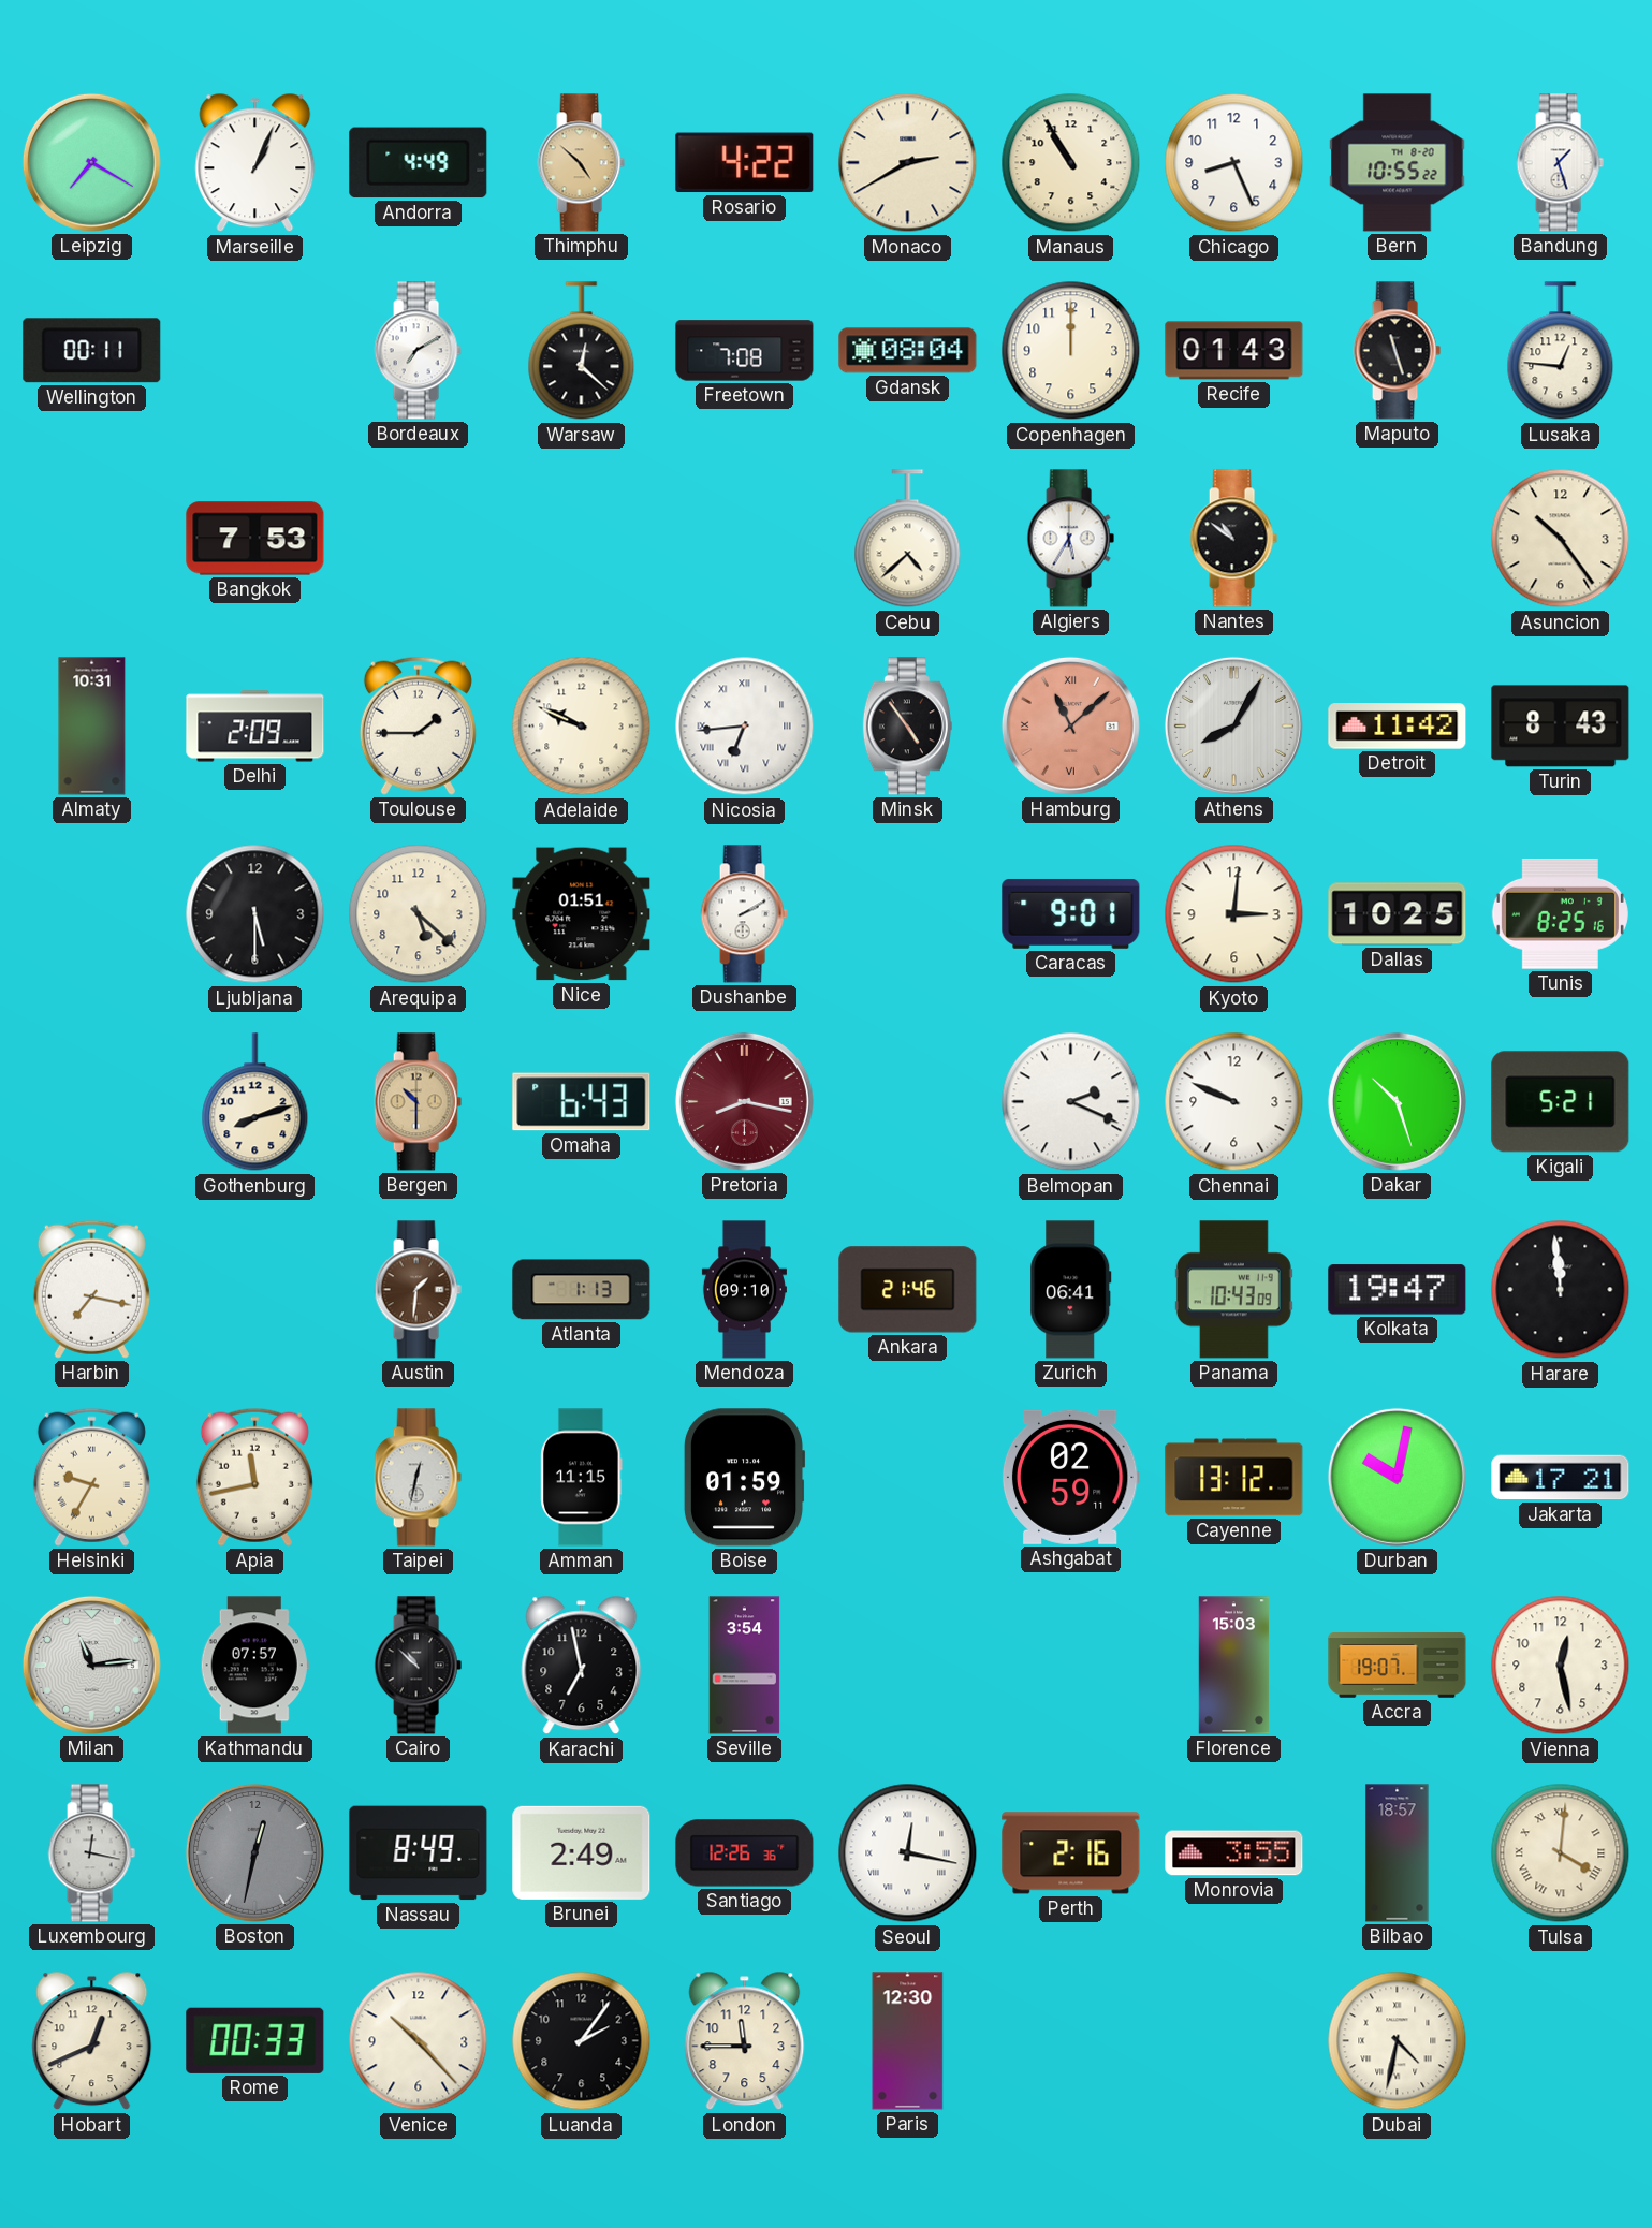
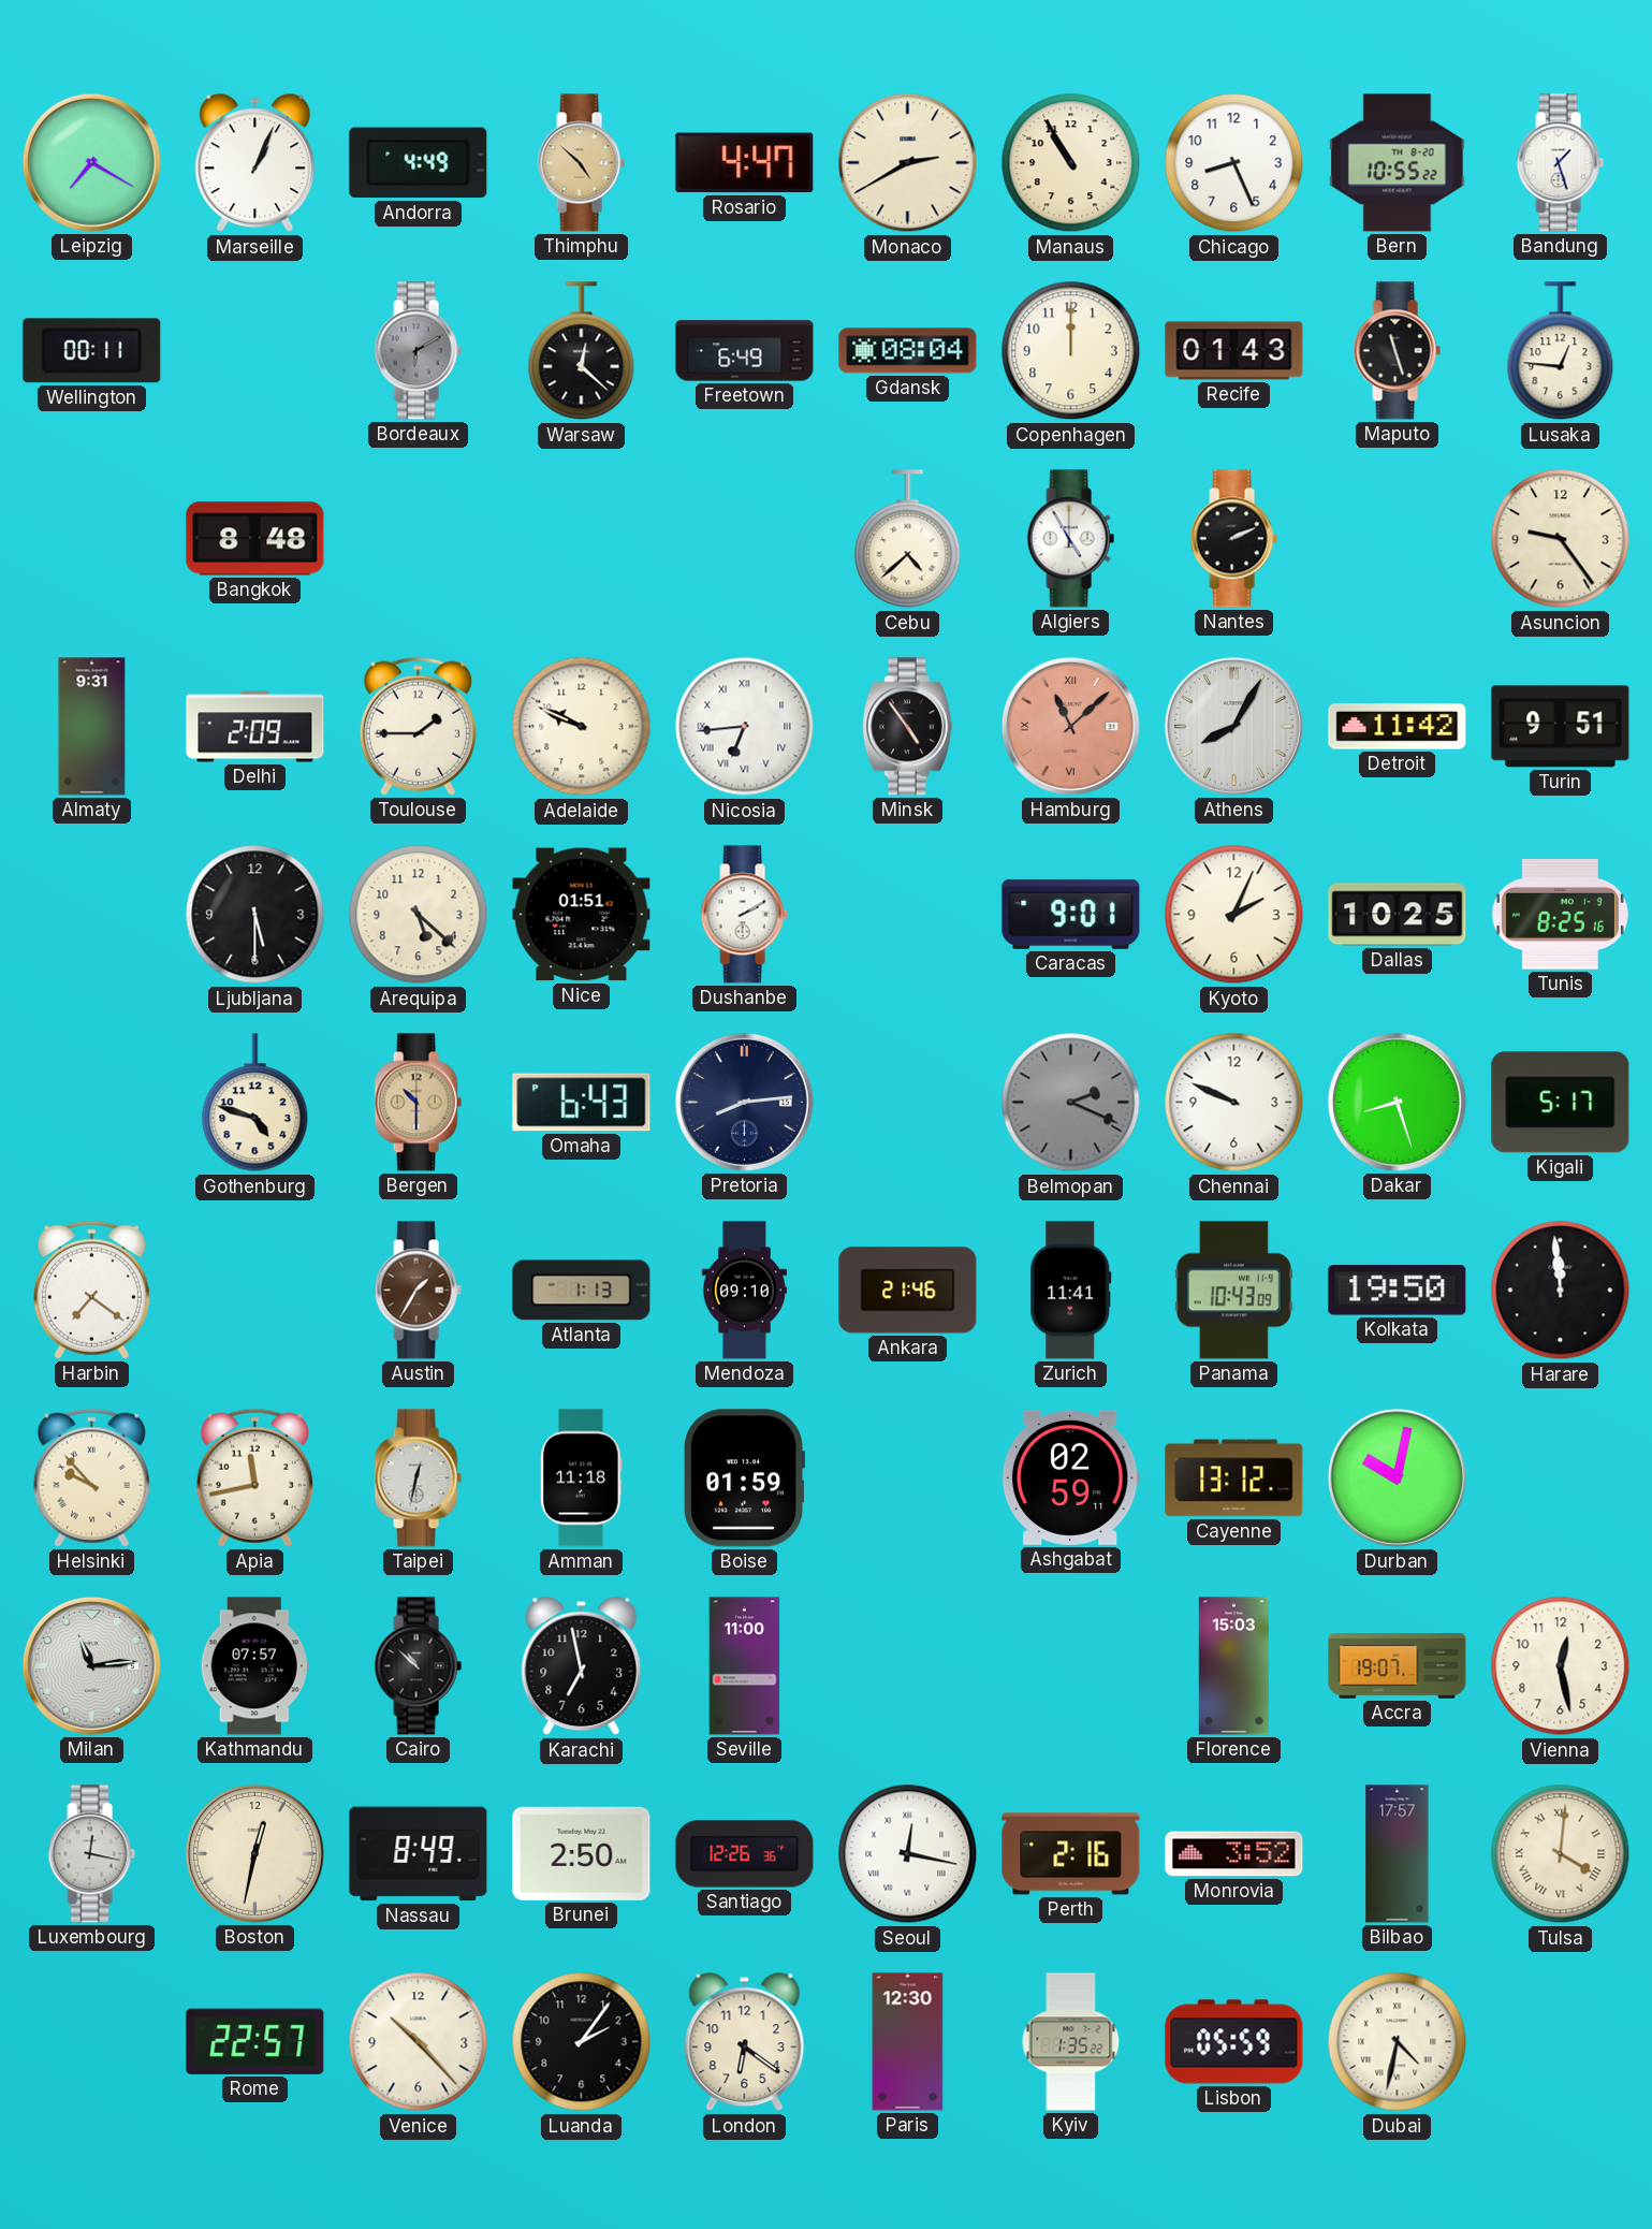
Rosario: 4:22 -> 4:47
Bordeaux: 7:10 -> 6:10
Bordeaux dial: white -> grey
Freetown: 7:08 -> 6:49
Bangkok: 7:53 -> 8:48
Algiers: 5:35 -> 4:55
Nantes: 10:51 -> 2:11
Asuncion: 10:24 -> 9:24
Almaty: 10:31 -> 9:31
Turin: 8:43 -> 9:51
Kyoto: 3:01 -> 2:04
Gothenburg: 8:12 -> 4:48
Pretoria: 8:17 -> 8:14
Pretoria dial: burgundy -> navy
Belmopan dial: white -> grey
Dakar: 10:27 -> 8:27
Kigali: 5:21 -> 5:17
Harbin: 7:17 -> 7:21
Austin: 1:31 -> 1:35
Zurich: 06:41 -> 11:41
Kolkata: 19:47 -> 19:50
Helsinki: 9:35 -> 9:53
Amman: 11:15 -> 11:18
Jakarta: 17:21 -> none
Seville: 3:54 -> 11:00
Boston dial: grey -> cream
Brunei: 2:49 -> 2:50
Monrovia: 3:55 -> 3:52
Bilbao: 18:57 -> 17:57
Hobart: 12:41 -> none
Rome: 00:33 -> 22:57
London: 11:45 -> 6:21
Kyiv: none -> 1:35
Lisbon: none -> 05:59
